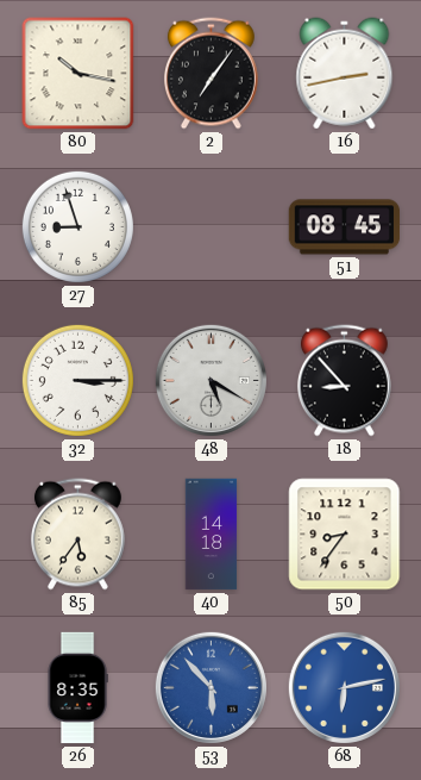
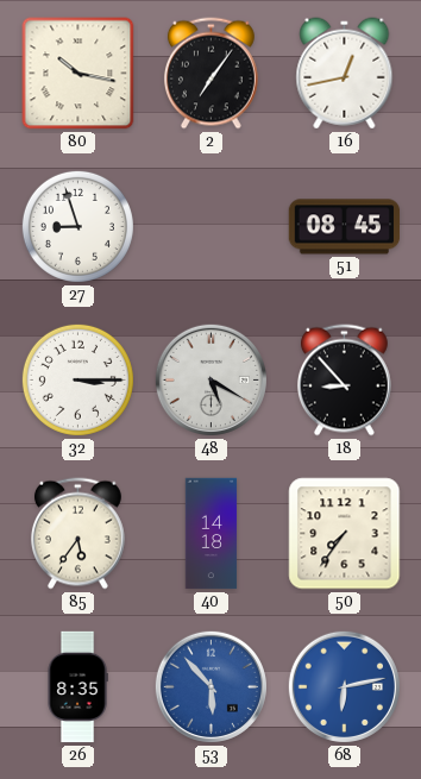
16: 2:43 -> 12:43
50: 8:36 -> 7:36
